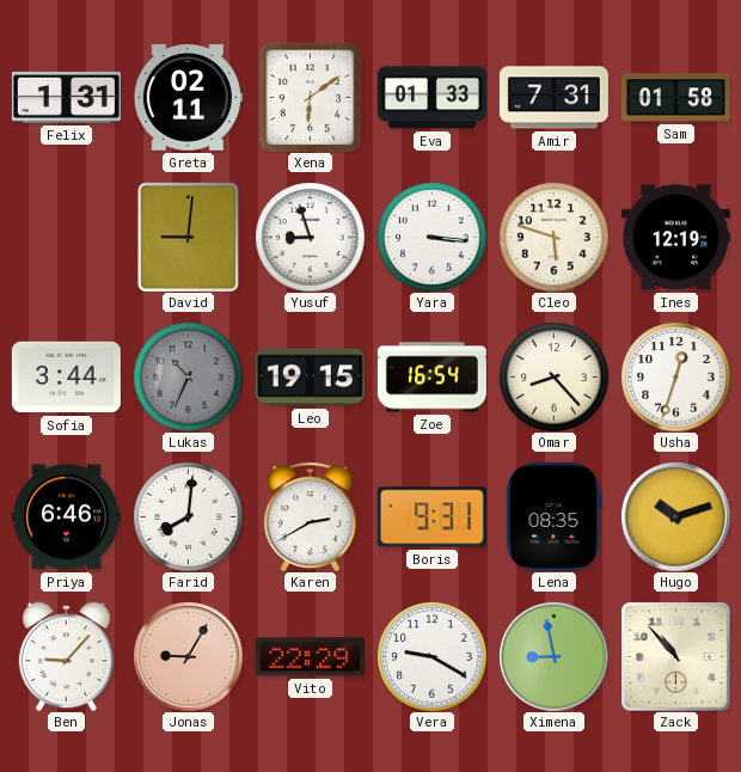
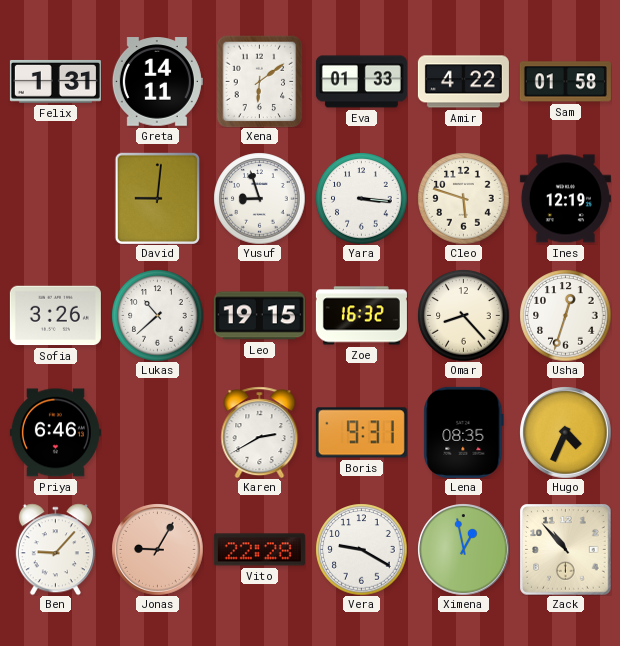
Greta: 02:11 -> 14:11
Amir: 7:31 -> 4:22
Sofia: 3:44 -> 3:26
Lukas: 10:34 -> 10:38
Lukas dial: grey -> white
Zoe: 16:54 -> 16:32
Farid: 8:01 -> none
Hugo: 10:12 -> 4:34
Vito: 22:29 -> 22:28
Ximena: 8:58 -> 12:58
